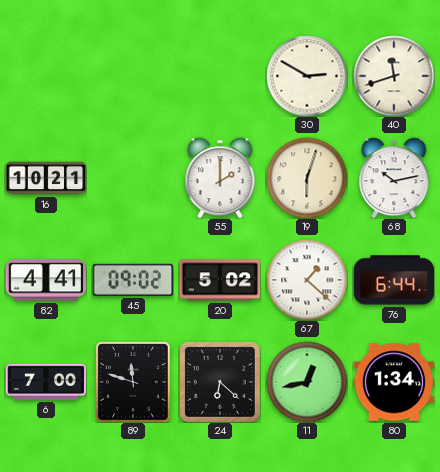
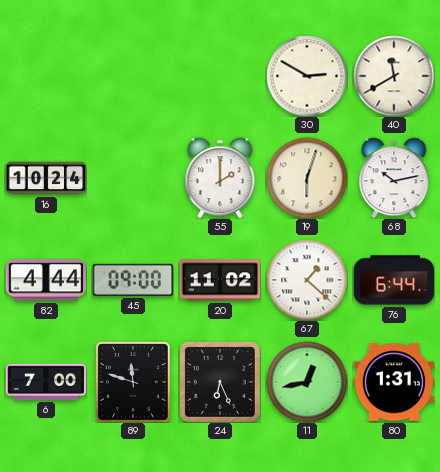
40: 11:42 -> 11:40
16: 10:21 -> 10:24
82: 4:41 -> 4:44
45: 09:02 -> 09:00
20: 5:02 -> 11:02
24: 6:22 -> 6:26
80: 1:34 -> 1:31
